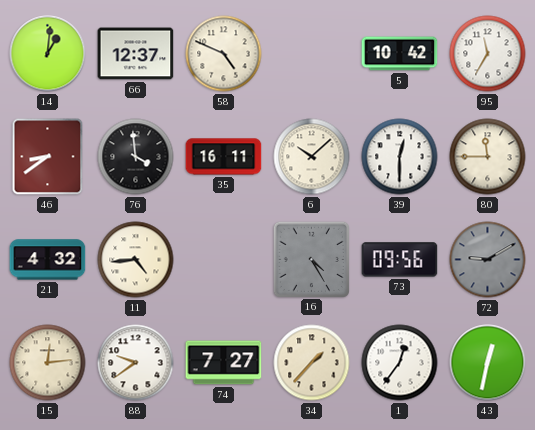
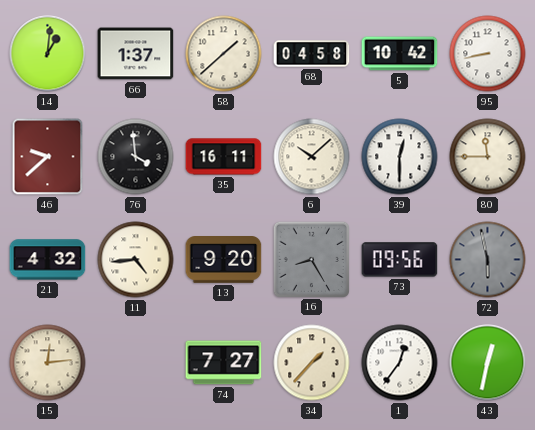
66: 12:37 -> 1:37
58: 4:49 -> 1:38
68: none -> 04:58
95: 11:35 -> 8:43
46: 8:39 -> 9:38
13: none -> 9:20
16: 4:25 -> 8:25
72: 9:10 -> 5:58
88: 9:39 -> none
